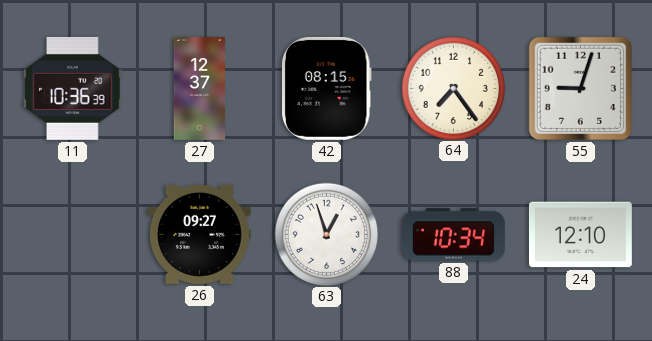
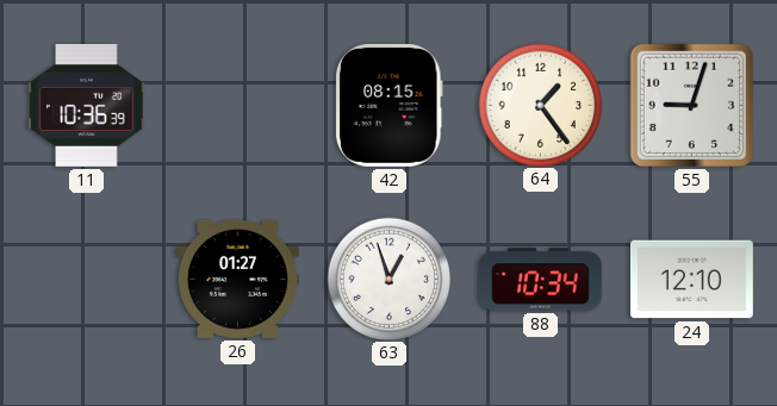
27: 12:37 -> none
64: 7:24 -> 1:24
26: 09:27 -> 01:27
